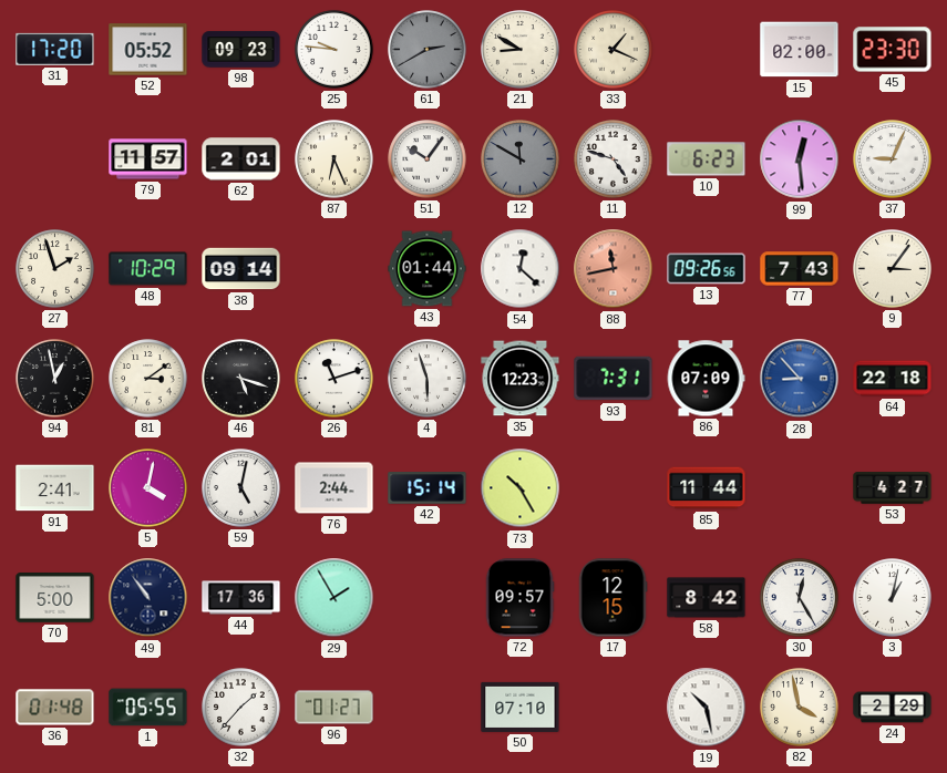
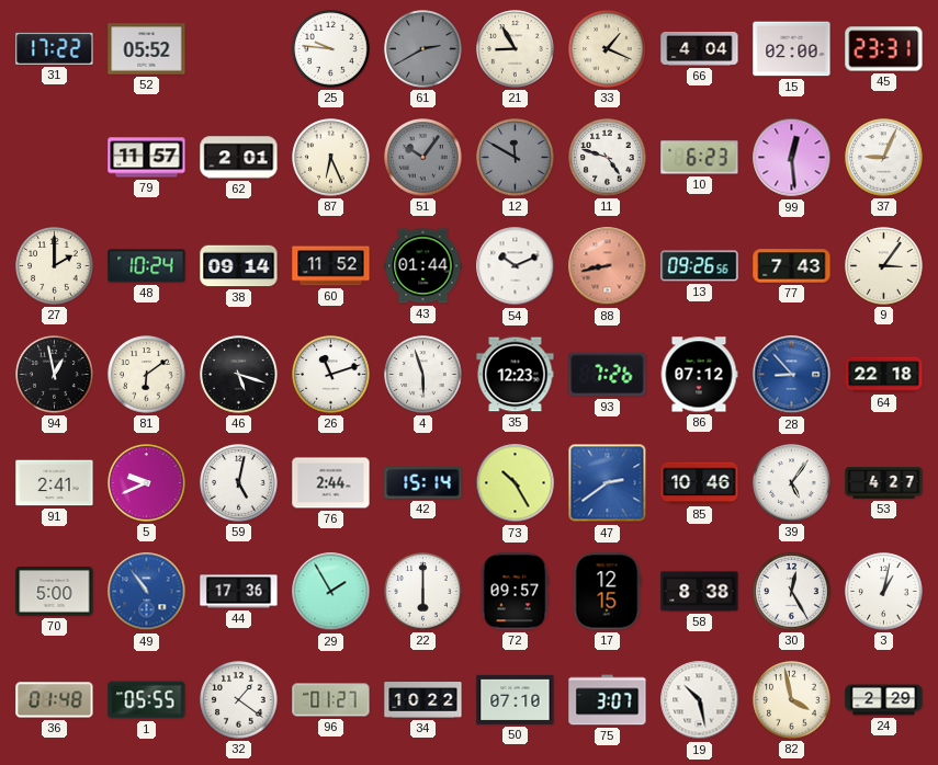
31: 17:20 -> 17:22
98: 09:23 -> none
21: 8:50 -> 8:55
66: none -> 4:04
45: 23:30 -> 23:31
51 dial: white -> grey
27: 1:57 -> 2:00
48: 10:29 -> 10:24
60: none -> 11:52
54: 12:22 -> 10:11
88: 11:43 -> 8:43
81: 3:09 -> 6:09
93: 7:31 -> 7:26
86: 07:09 -> 07:12
5: 4:02 -> 9:41
47: none -> 2:39
85: 11:44 -> 10:46
39: none -> 5:06
49 dial: navy -> blue
22: none -> 6:00
58: 8:42 -> 8:38
32: 1:37 -> 1:21
34: none -> 10:22
75: none -> 3:07
